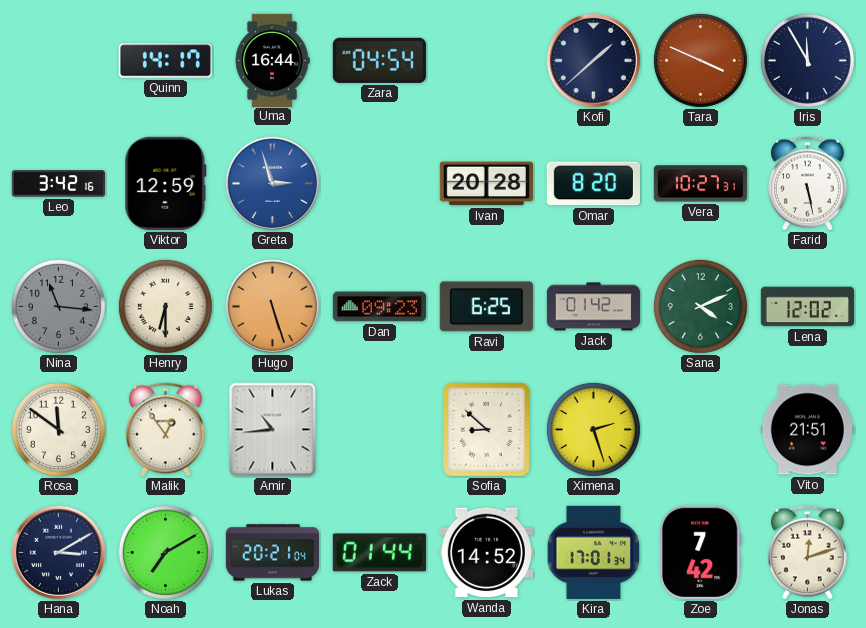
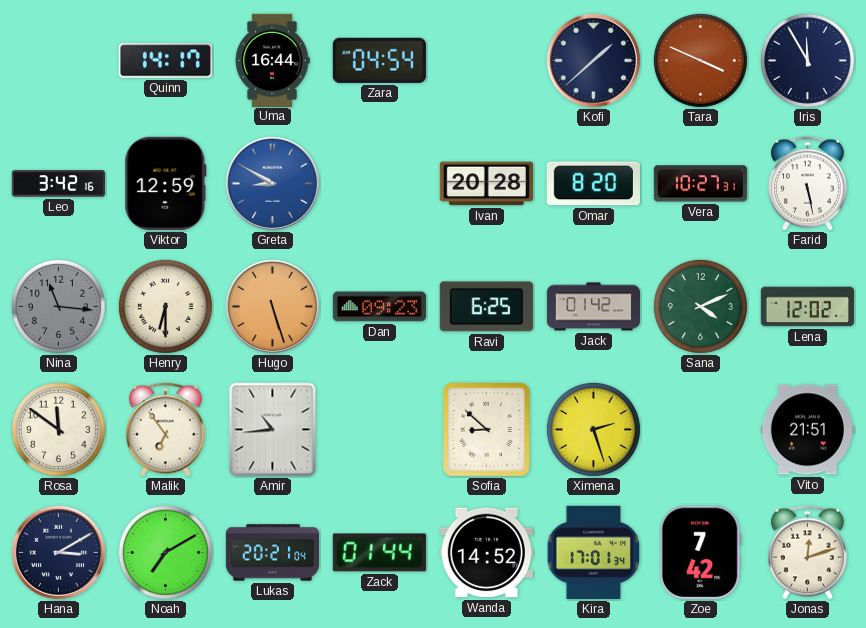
Greta: 2:57 -> 8:50
Malik: 12:54 -> 6:54
